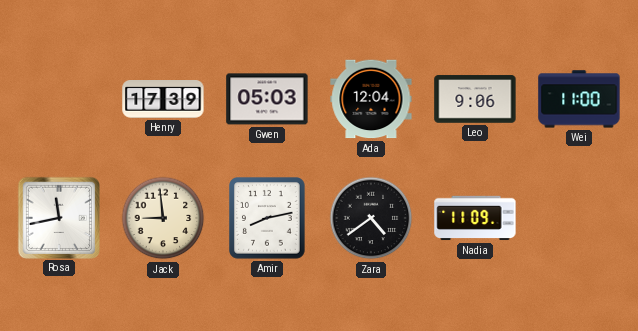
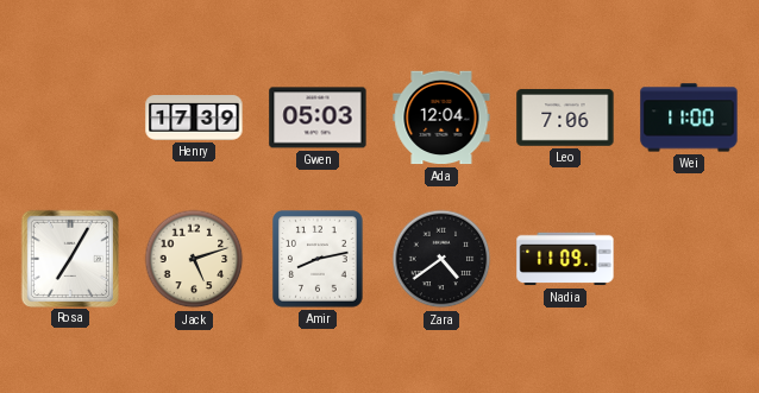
Leo: 9:06 -> 7:06
Rosa: 11:43 -> 7:05
Jack: 8:59 -> 5:12
